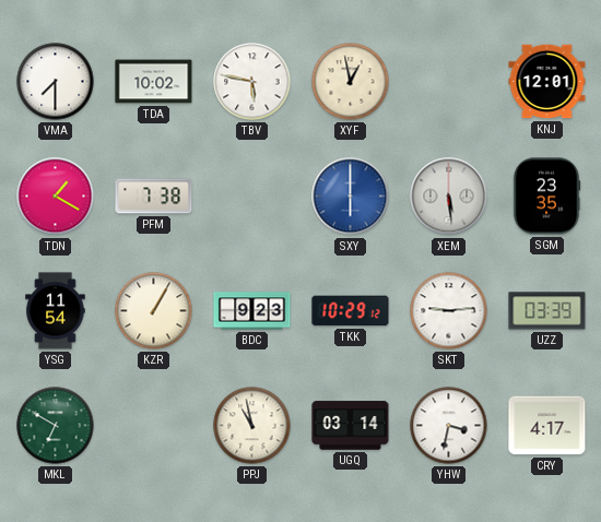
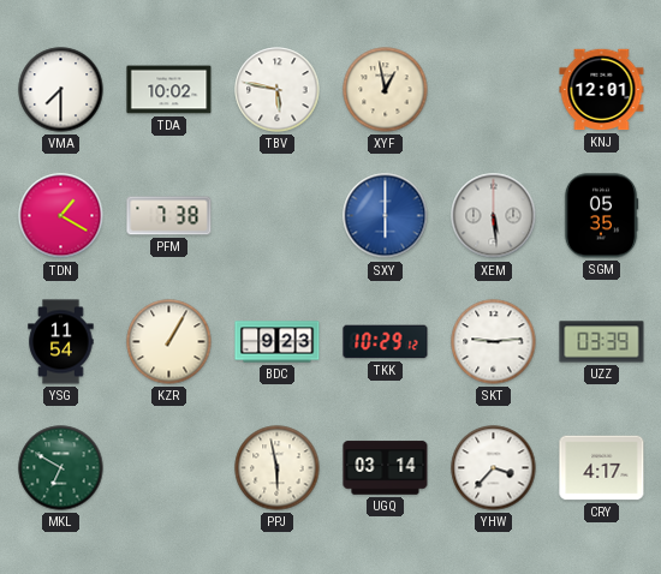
SGM: 23:35 -> 05:35
PPJ: 10:58 -> 5:58
YHW: 3:32 -> 3:37
